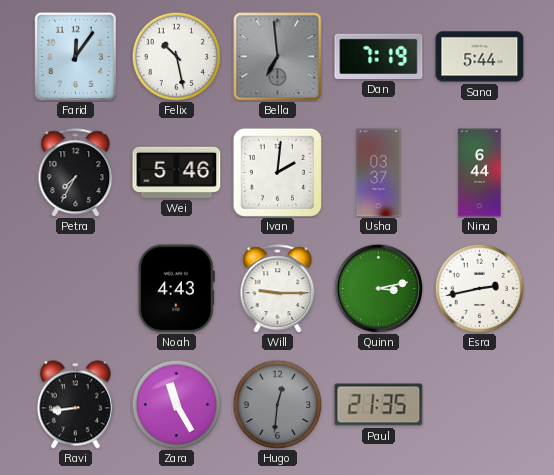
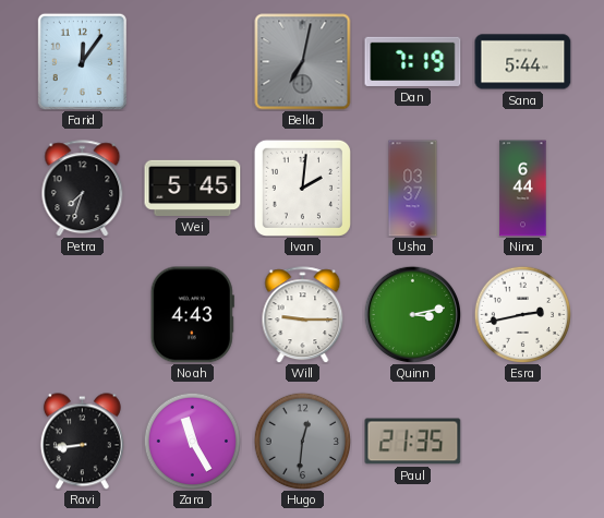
Felix: 10:28 -> none
Bella: 6:59 -> 7:02
Petra: 7:35 -> 7:33
Wei: 5:46 -> 5:45
